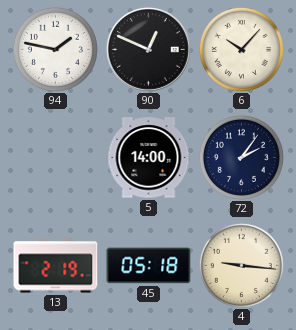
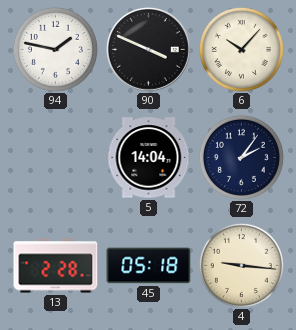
90: 12:49 -> 3:49
5: 14:00 -> 14:04
13: 2:19 -> 2:28
